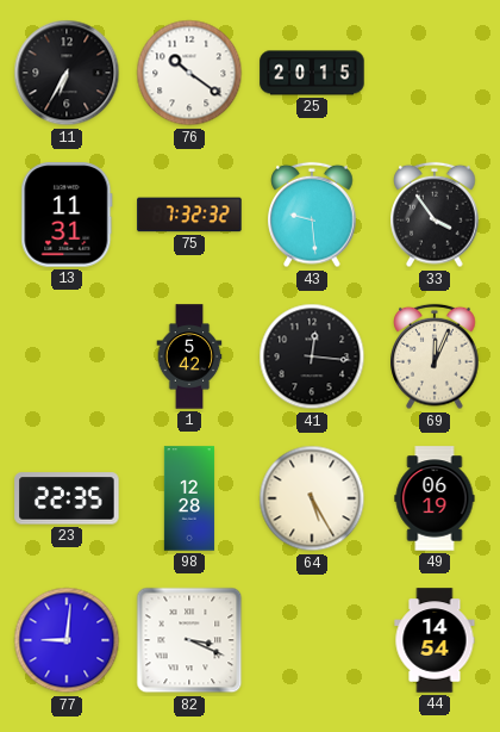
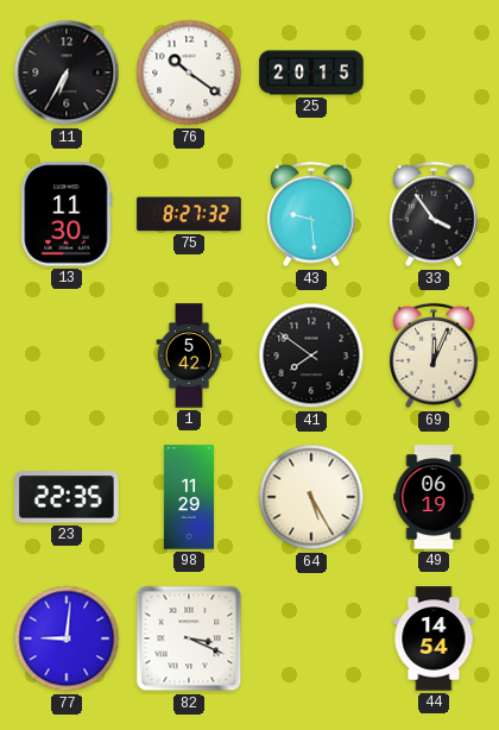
13: 11:31 -> 11:30
75: 7:32 -> 8:27
41: 12:16 -> 7:51
98: 12:28 -> 11:29
